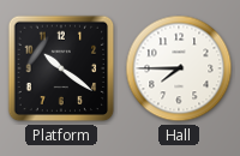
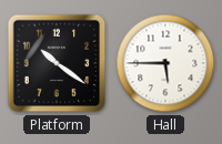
Hall: 7:45 -> 5:45
